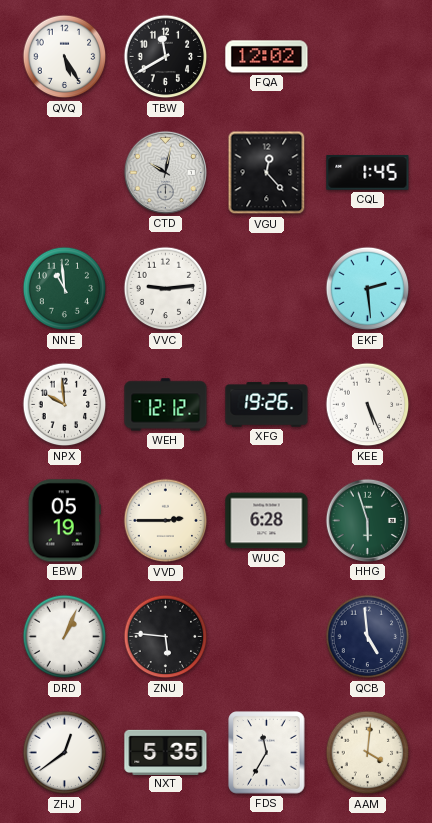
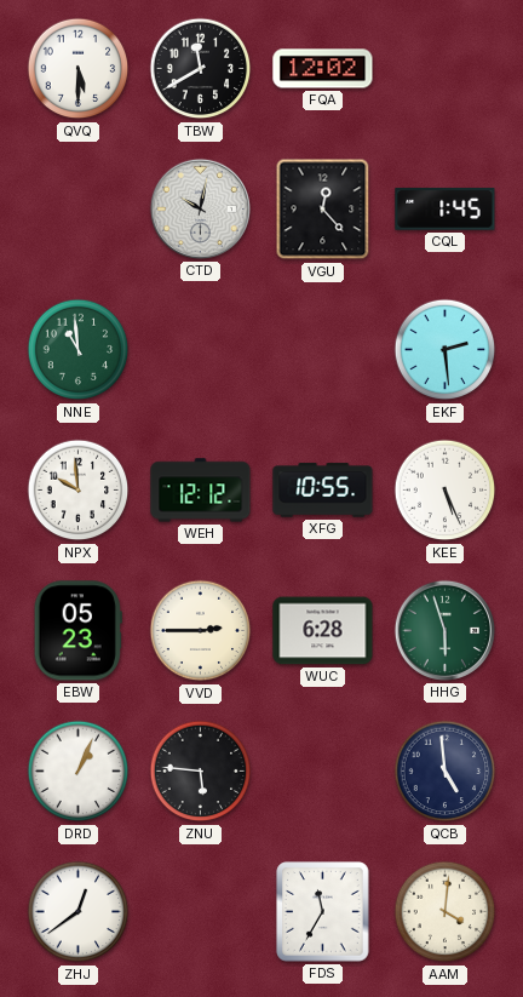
QVQ: 5:25 -> 5:30
VVC: 9:14 -> none
XFG: 19:26 -> 10:55
EBW: 05:19 -> 05:23
NXT: 5:35 -> none
